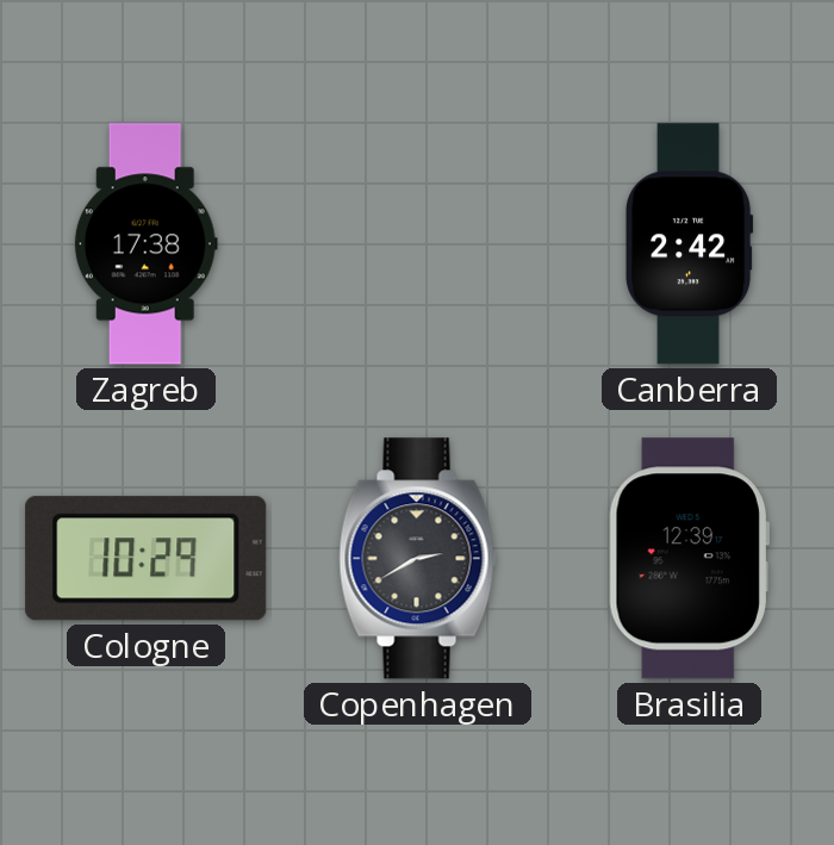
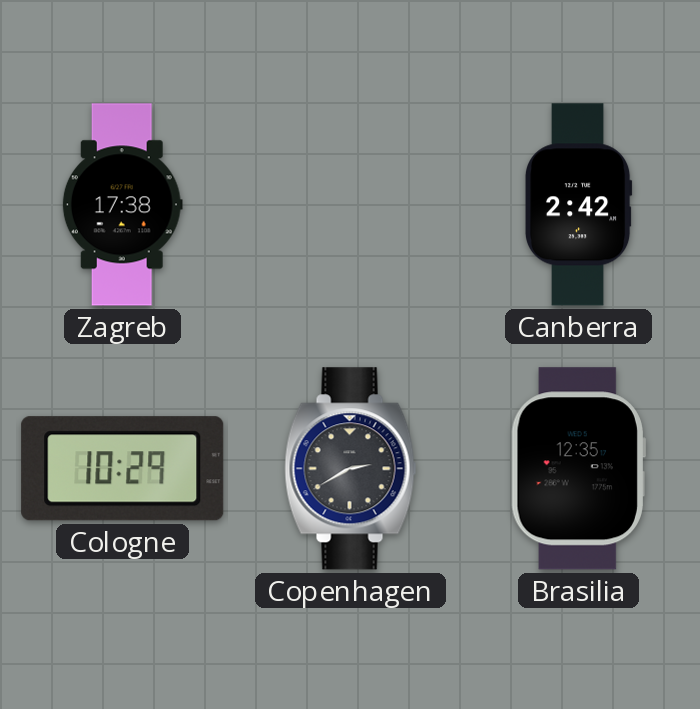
Brasilia: 12:39 -> 12:35
